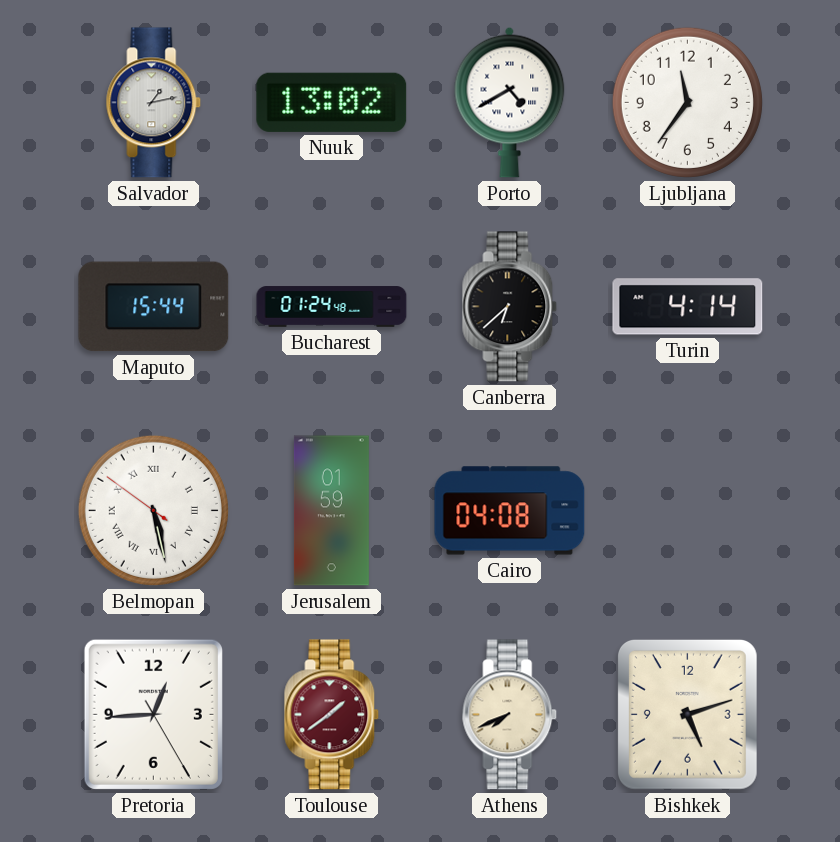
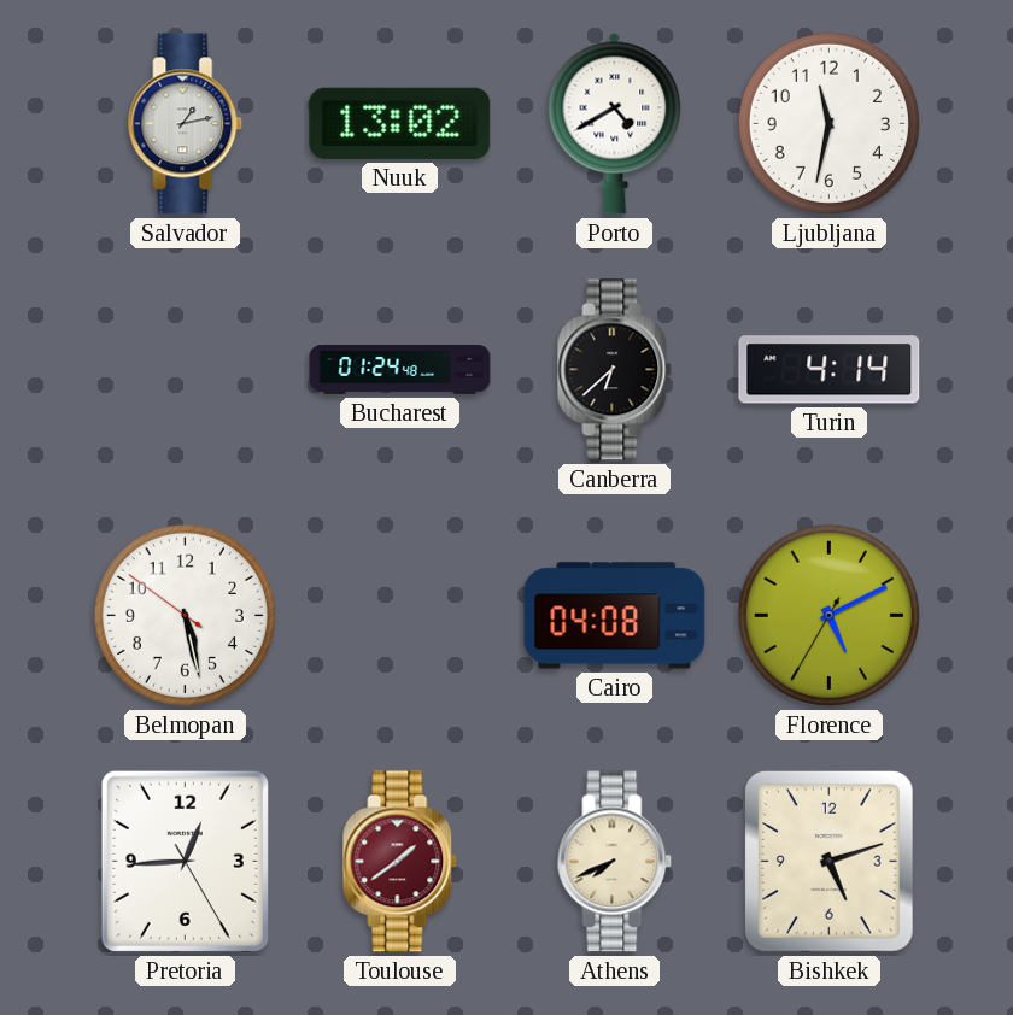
Ljubljana: 11:36 -> 11:32
Maputo: 15:44 -> none
Belmopan numerals: Roman -> Arabic
Jerusalem: 01:59 -> none
Florence: none -> 5:10
